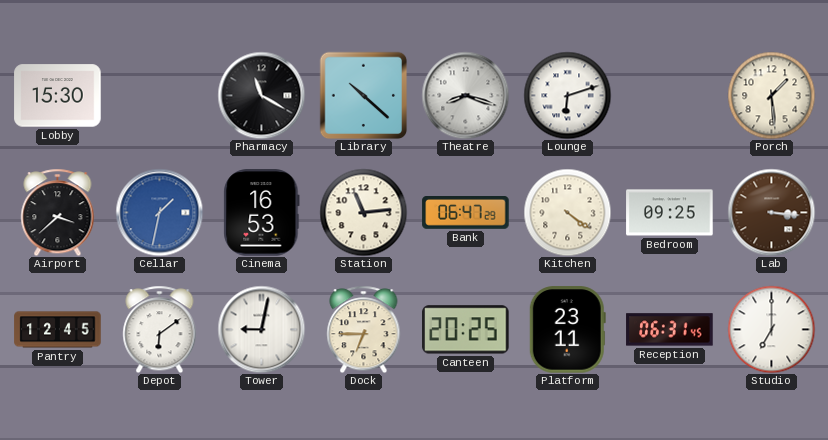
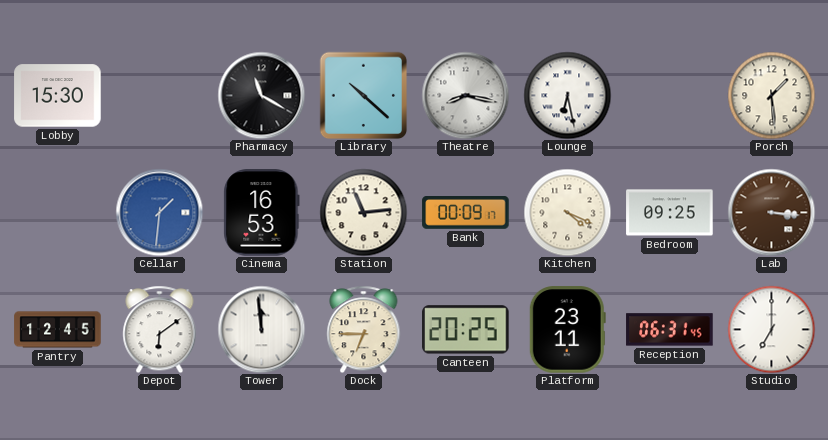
Theatre: 8:18 -> 8:17
Lounge: 6:12 -> 6:28
Airport: 3:38 -> none
Cellar: 1:32 -> 1:31
Bank: 06:47 -> 00:09
Kitchen: 4:21 -> 4:19
Tower: 9:02 -> 11:59
